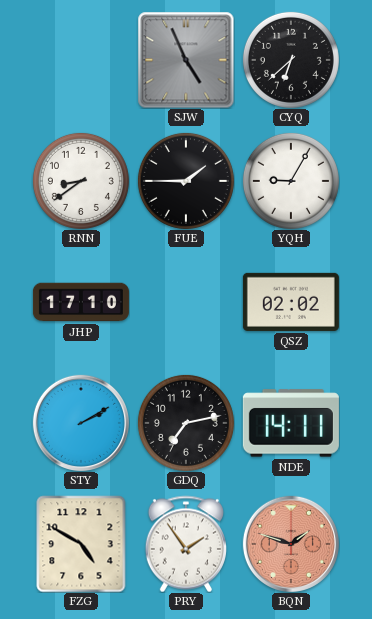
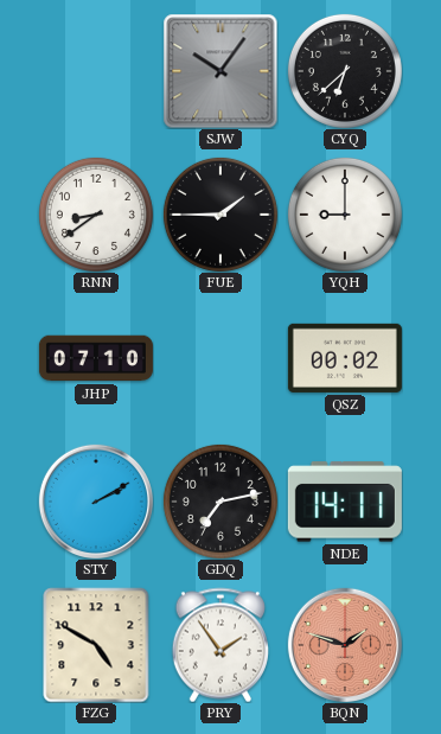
SJW: 4:56 -> 10:06
YQH: 9:05 -> 9:00
JHP: 17:10 -> 07:10
QSZ: 02:02 -> 00:02
